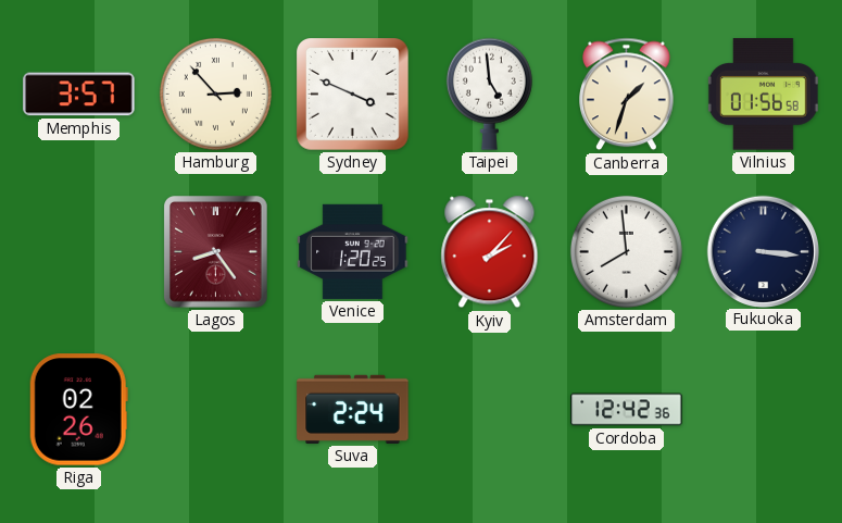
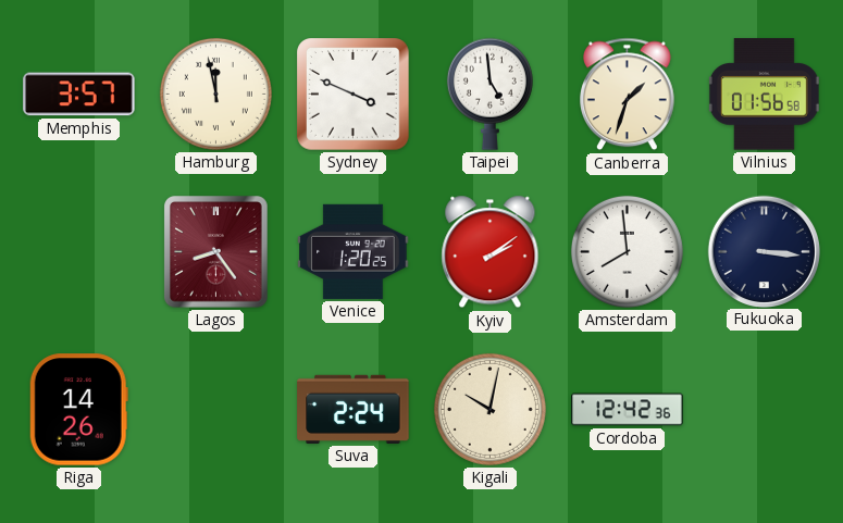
Hamburg: 2:53 -> 11:58
Kyiv: 2:07 -> 2:09
Riga: 02:26 -> 14:26
Kigali: none -> 10:02
